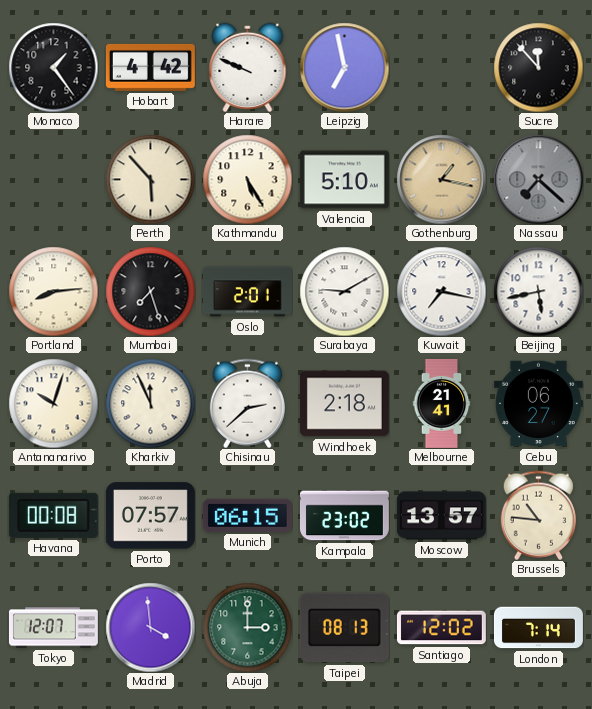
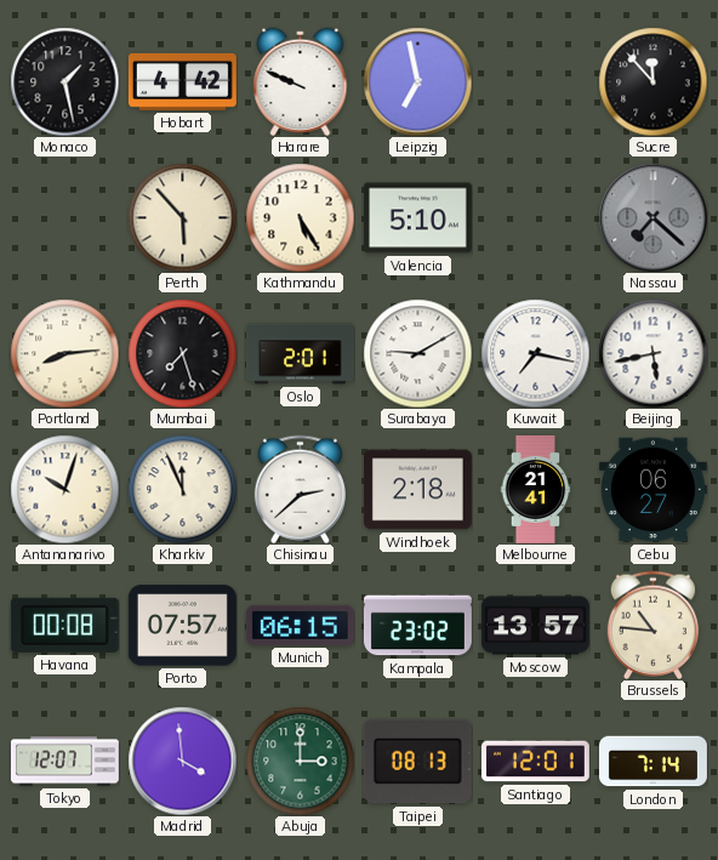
Monaco: 1:24 -> 1:28
Gothenburg: 1:17 -> none
Santiago: 12:02 -> 12:01
